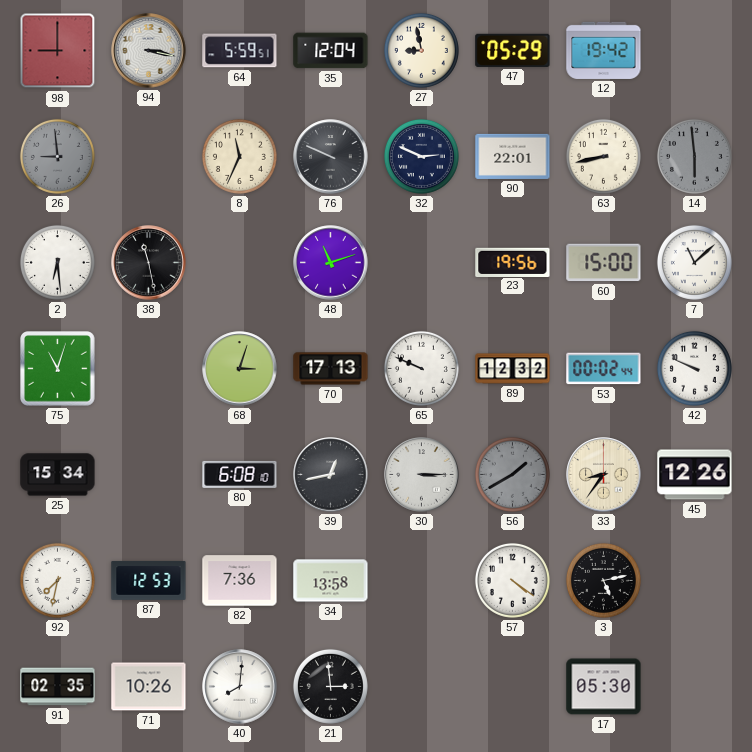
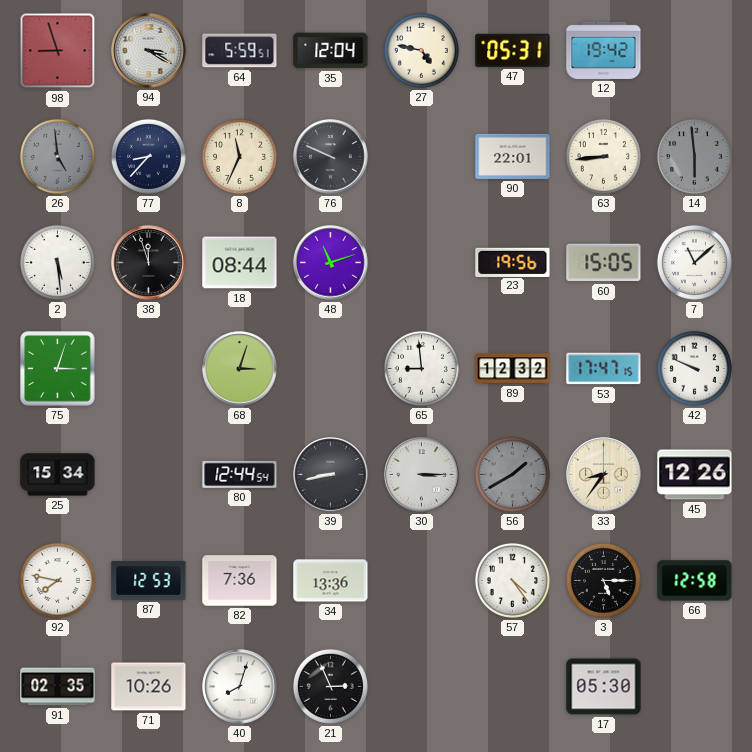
98: 9:00 -> 8:57
94: 3:17 -> 3:20
27: 8:58 -> 4:47
47: 05:29 -> 05:31
26: 8:59 -> 4:59
77: none -> 8:37
32: 2:49 -> none
63: 8:43 -> 8:44
2: 6:29 -> 5:29
38: 11:28 -> 11:57
18: none -> 08:44
60: 15:00 -> 15:05
75: 11:03 -> 3:03
70: 17:13 -> none
65: 9:49 -> 8:59
53: 00:02 -> 17:47
80: 6:08 -> 12:44
39: 12:43 -> 8:43
92: 7:32 -> 7:47
34: 13:58 -> 13:36
57: 4:21 -> 4:24
3: 5:13 -> 5:15
66: none -> 12:58
40: 8:01 -> 8:03
21: 2:59 -> 2:56
